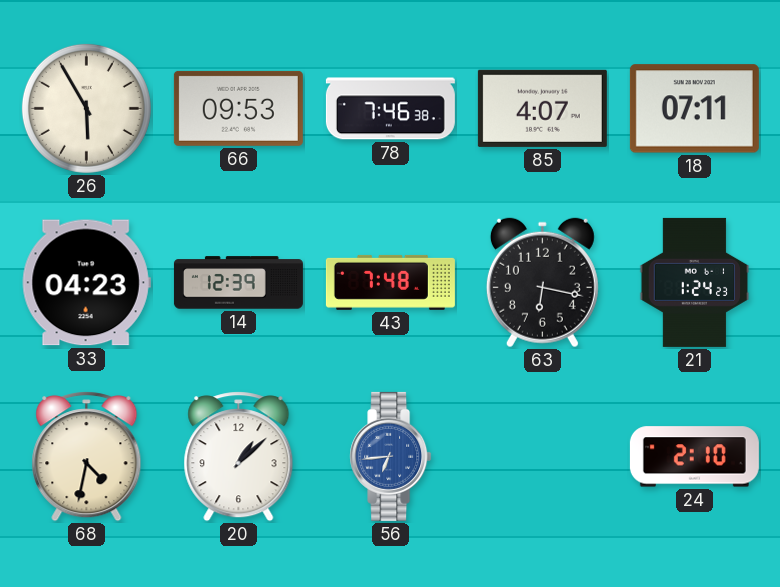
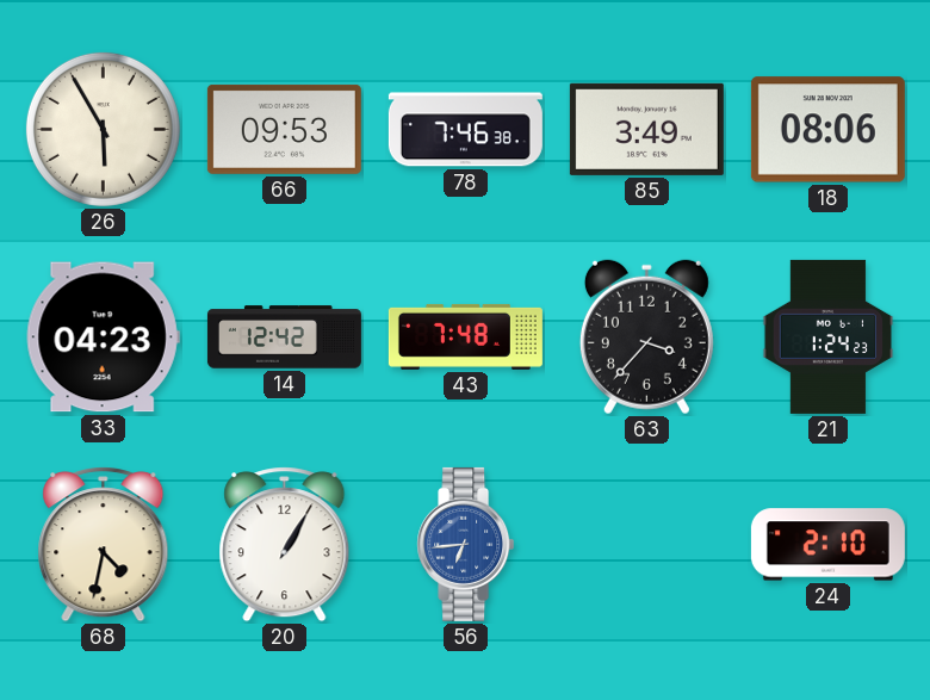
85: 4:07 -> 3:49
18: 07:11 -> 08:06
14: 12:39 -> 12:42
63: 6:17 -> 3:37
20: 1:08 -> 1:05
